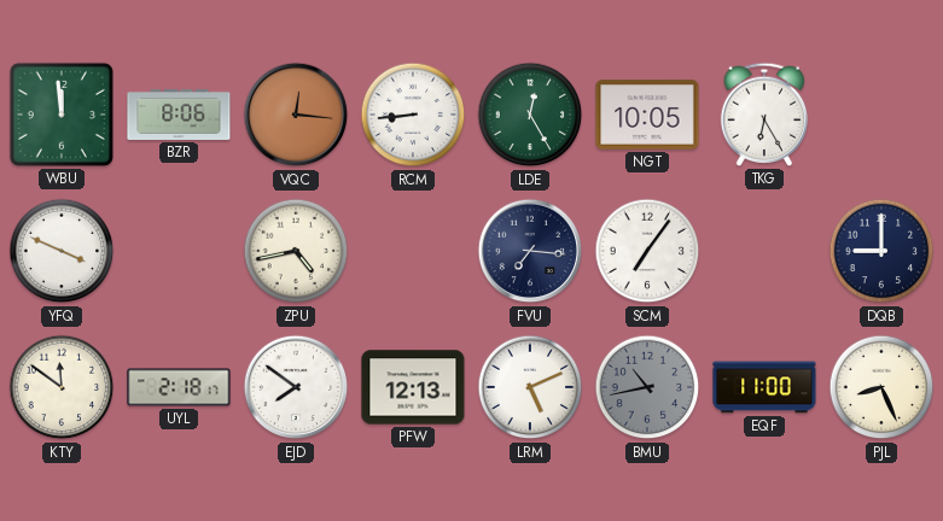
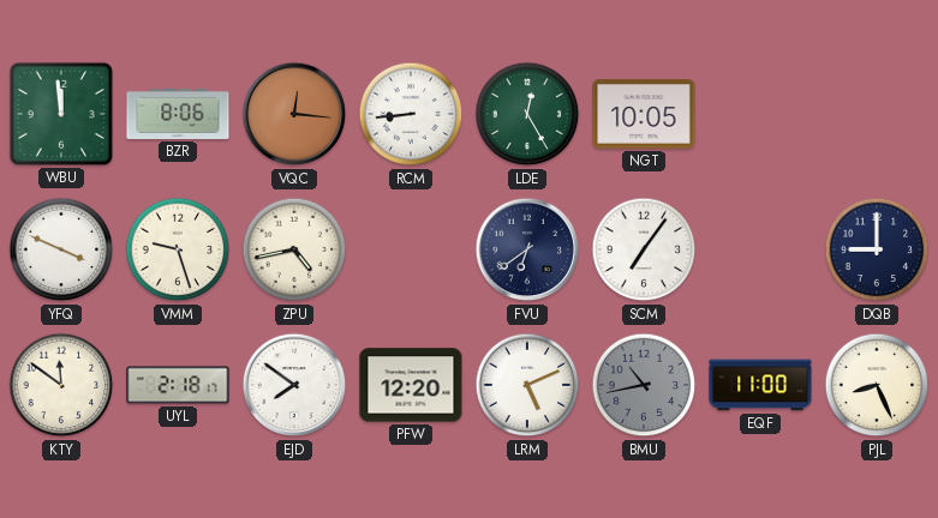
TKG: 6:25 -> none
VMM: none -> 9:27
FVU: 7:16 -> 6:39
PFW: 12:13 -> 12:20
